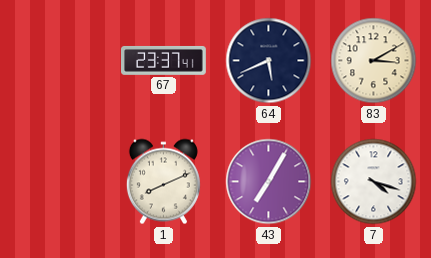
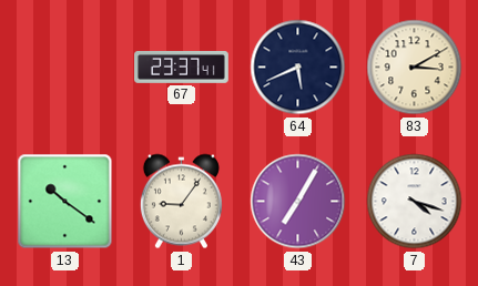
13: none -> 10:21
1: 8:11 -> 9:06
